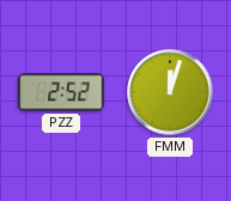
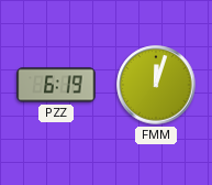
PZZ: 2:52 -> 6:19
